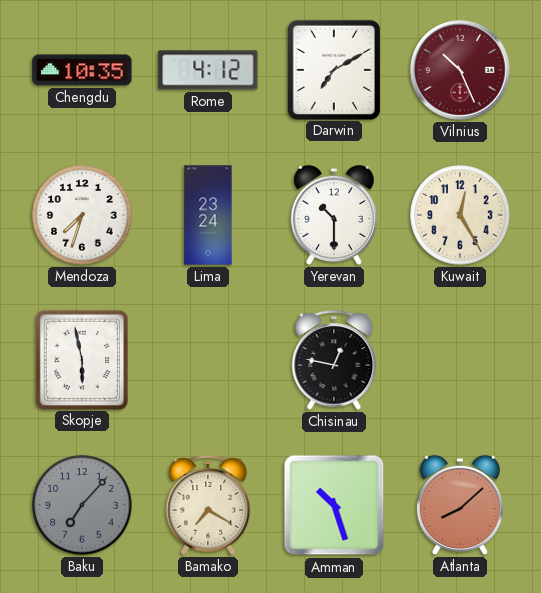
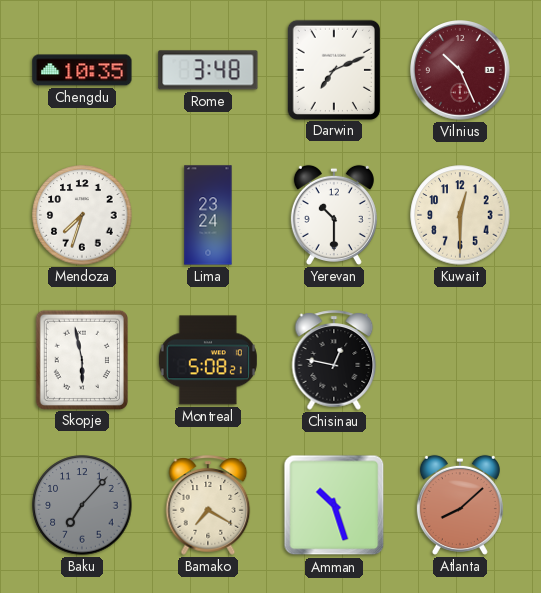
Rome: 4:12 -> 3:48
Darwin: 7:10 -> 7:11
Kuwait: 12:25 -> 12:30
Montreal: none -> 5:08
